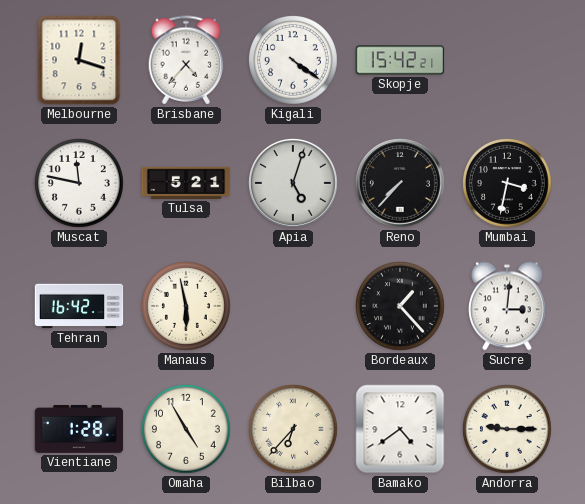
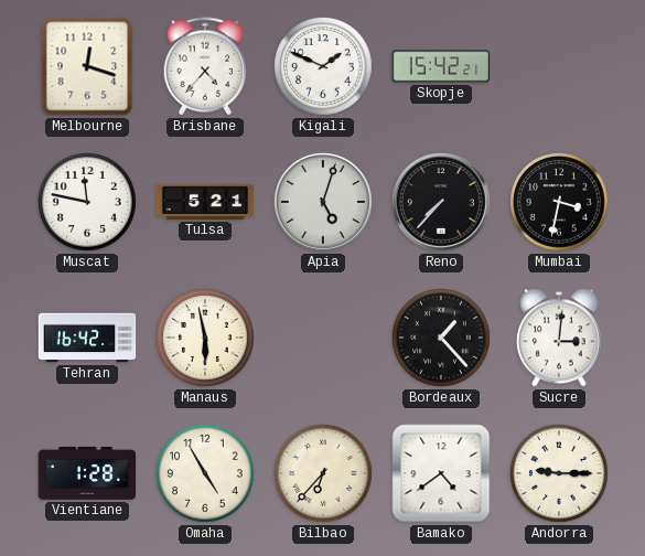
Kigali: 4:21 -> 1:49
